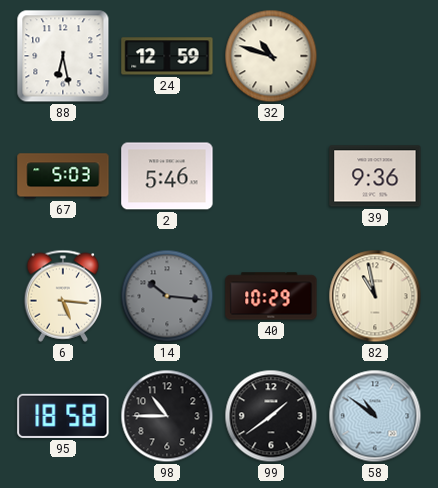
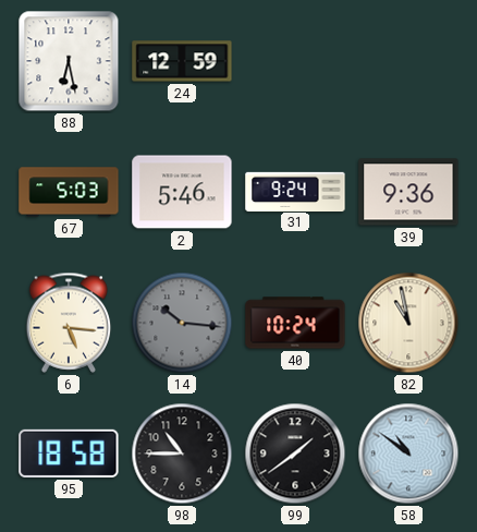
32: 10:48 -> none
31: none -> 9:24
40: 10:29 -> 10:24
